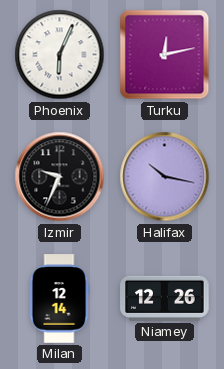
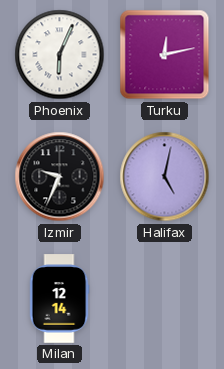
Halifax: 10:17 -> 5:02
Niamey: 12:26 -> none
